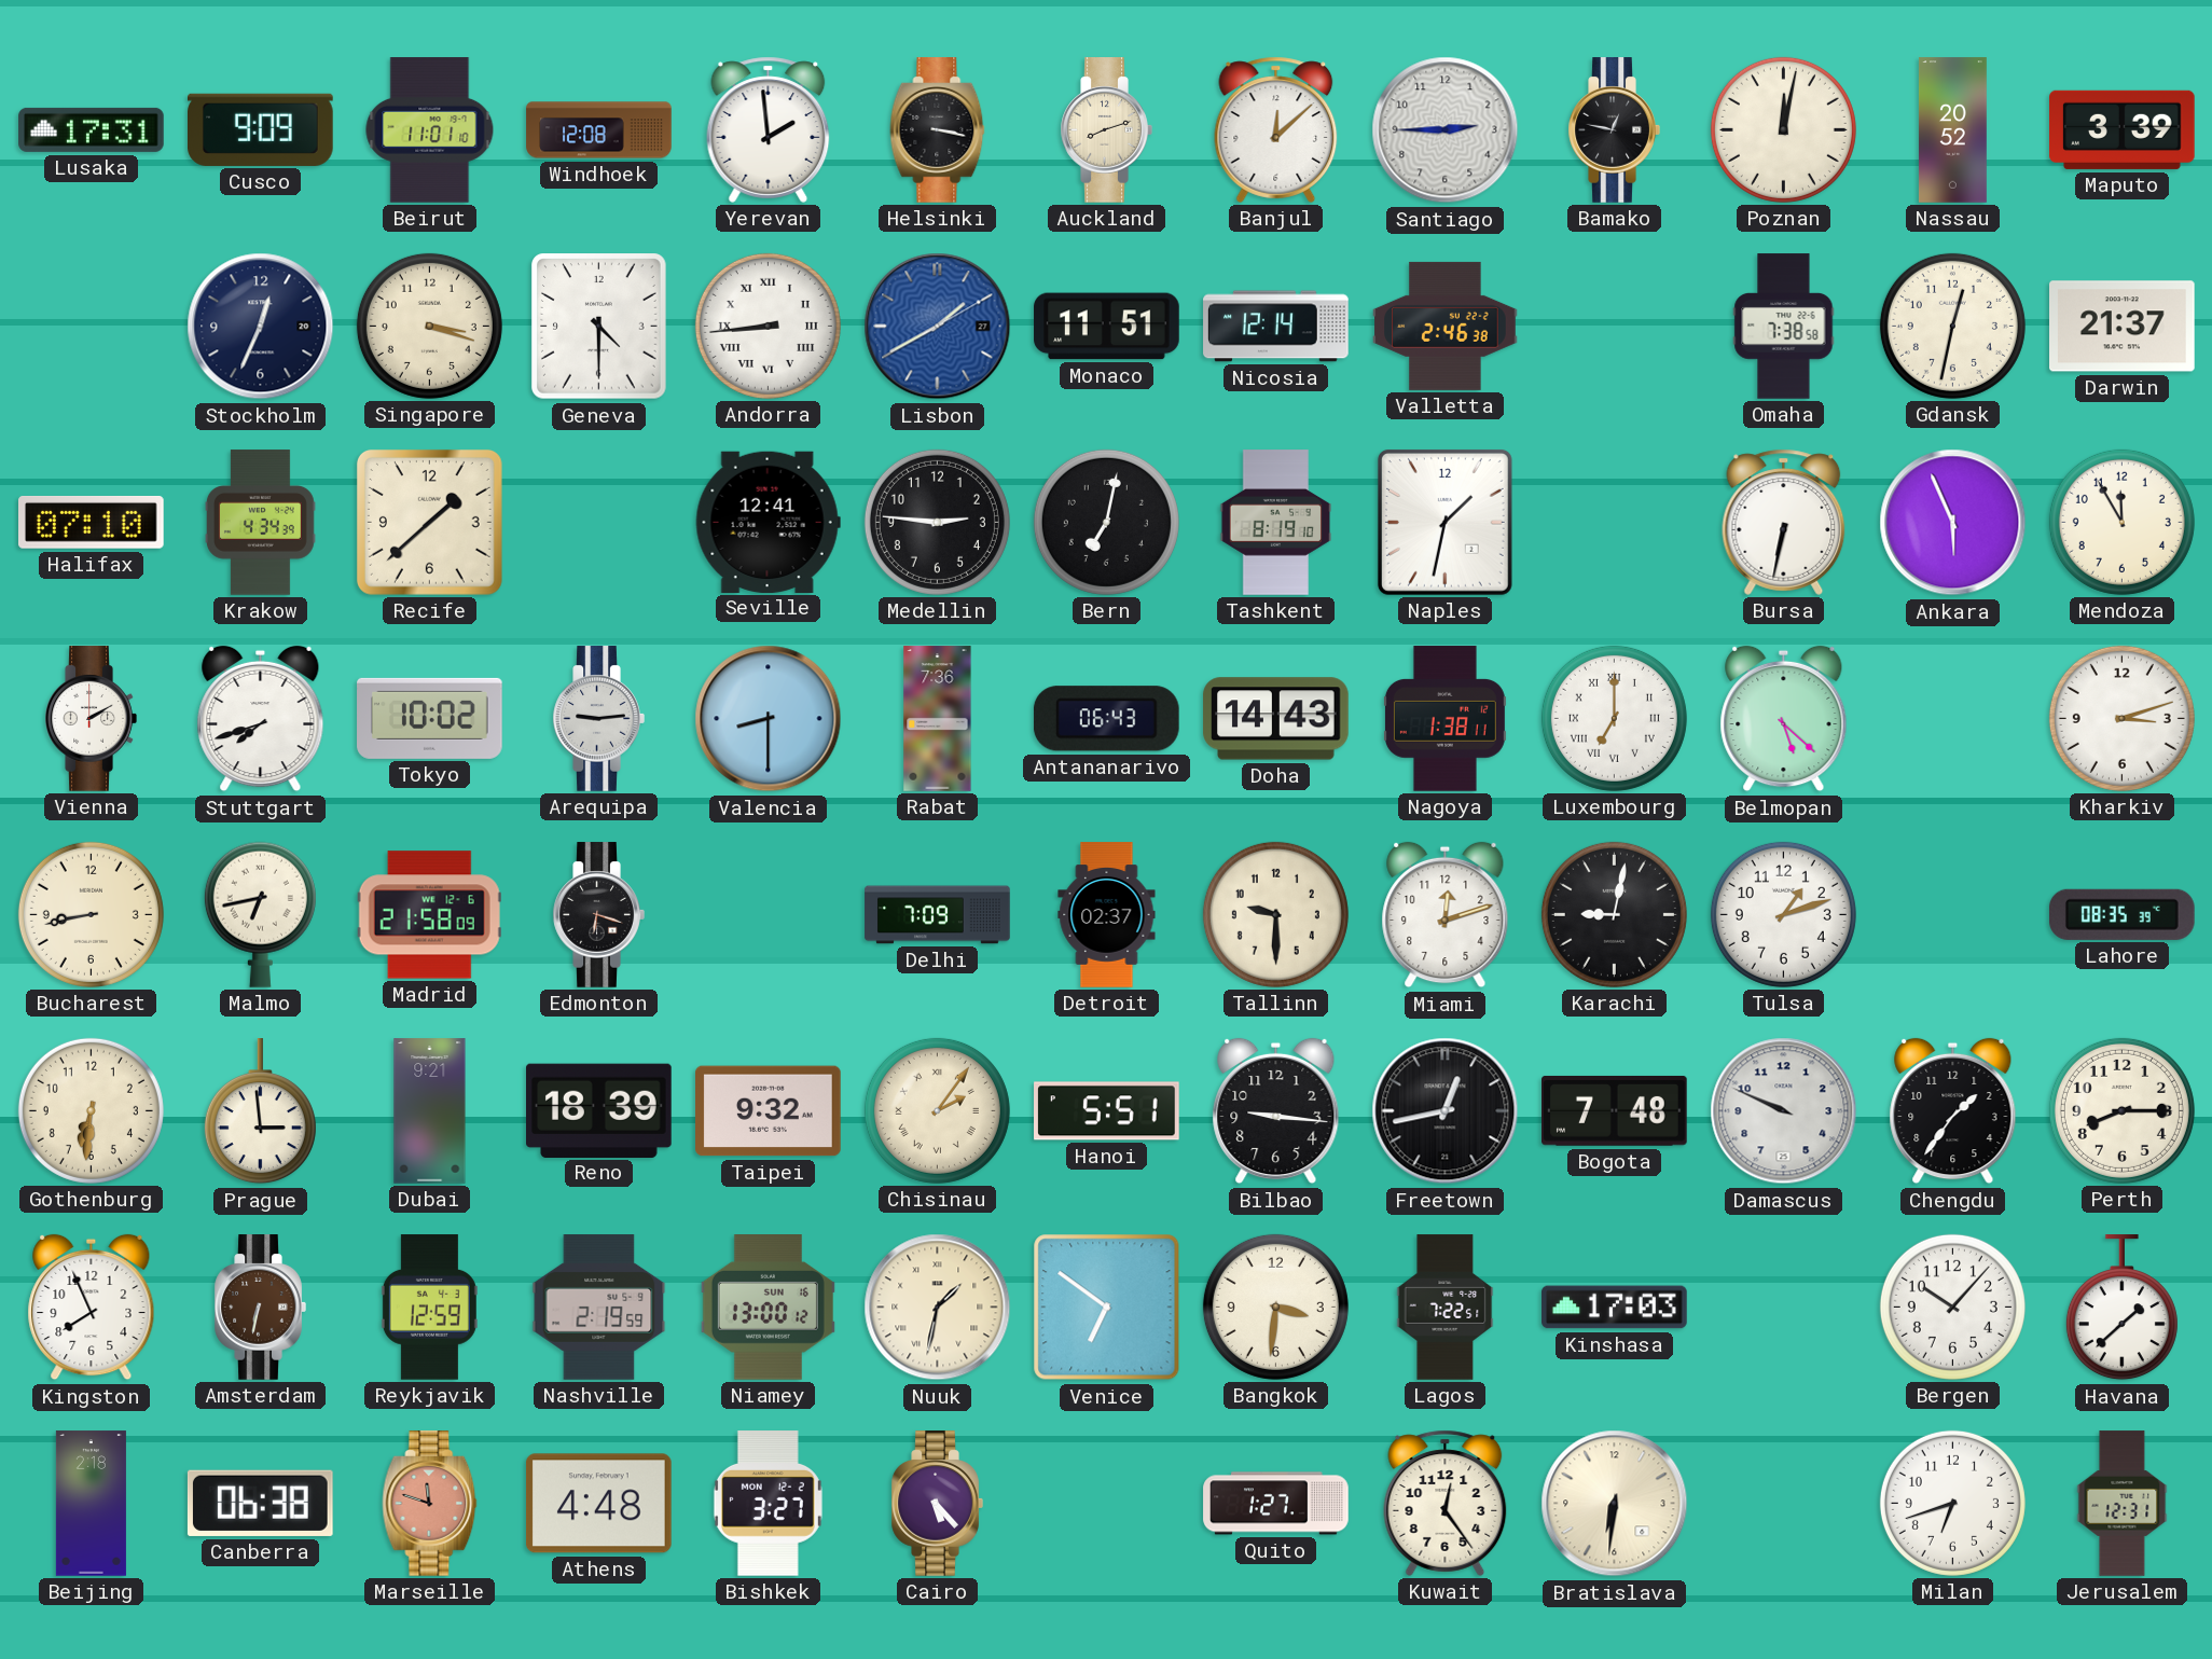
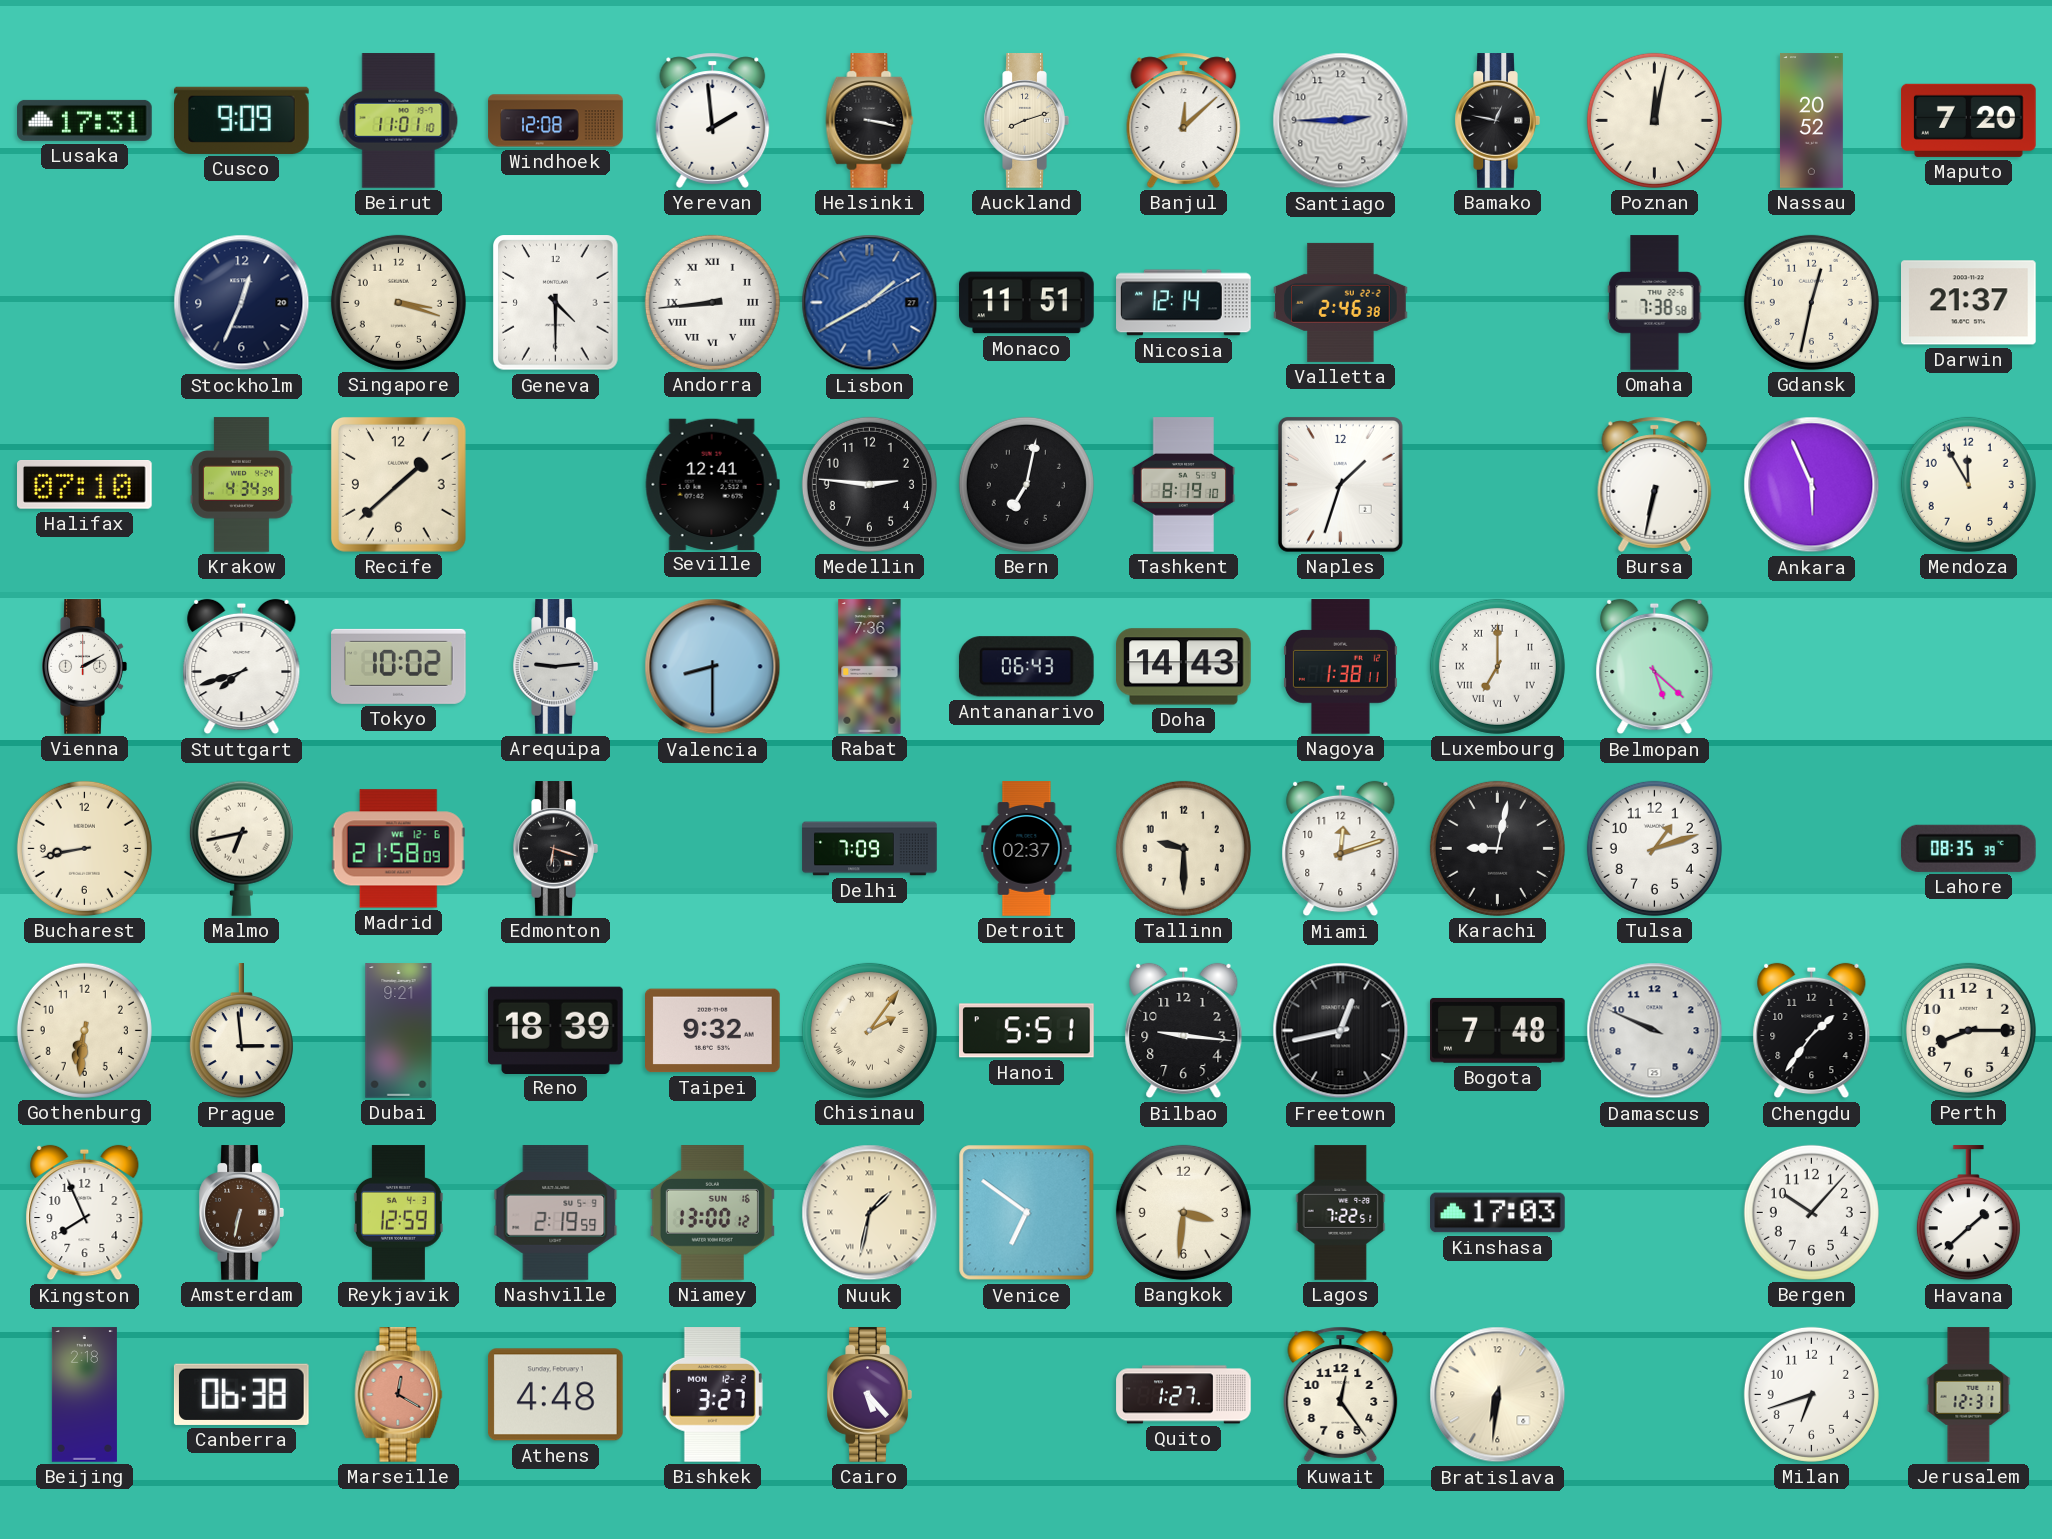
Maputo: 3:39 -> 7:20
Naples: 1:32 -> 1:33
Kharkiv: 3:12 -> none
Marseille: 11:48 -> 12:20
